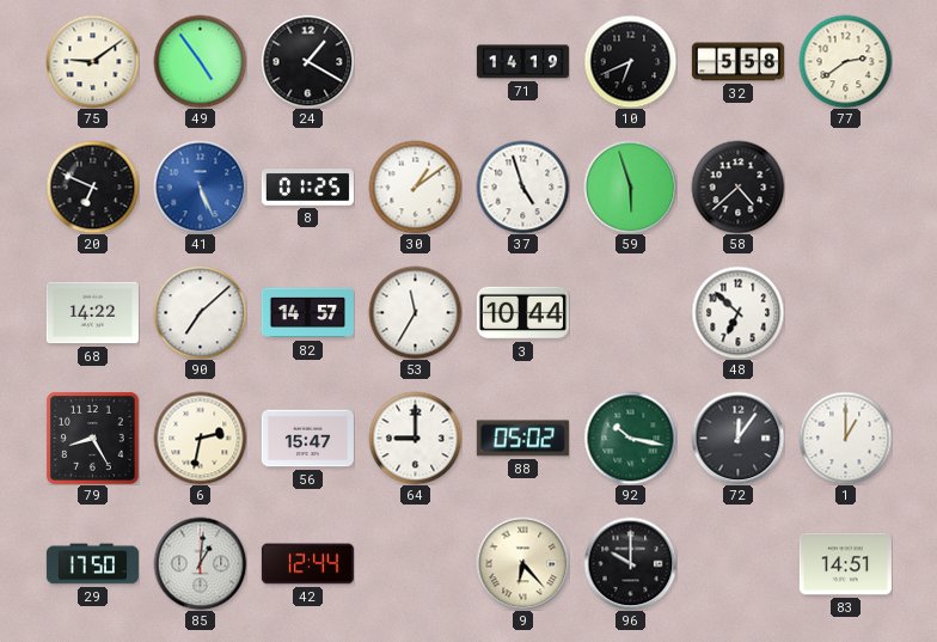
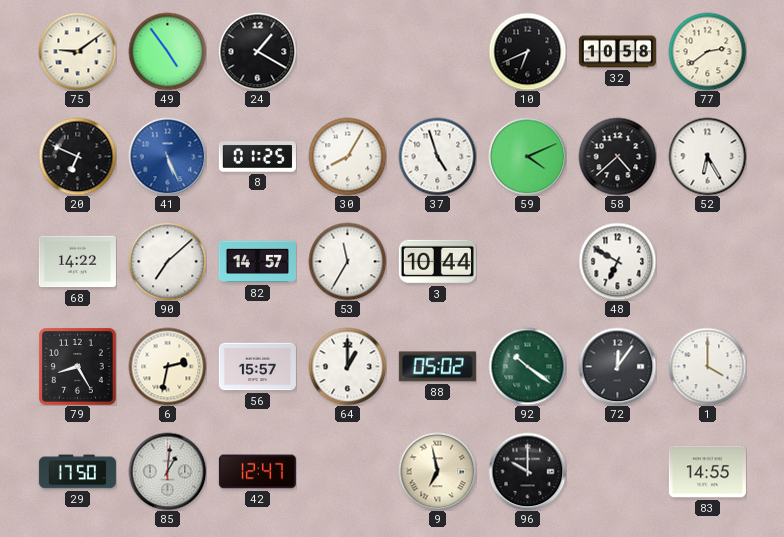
71: 14:19 -> none
32: 5:58 -> 10:58
30: 1:09 -> 8:05
59: 5:57 -> 4:11
52: none -> 6:25
48: 6:52 -> 6:50
56: 15:47 -> 15:57
64: 9:00 -> 1:00
92: 10:17 -> 10:21
1: 1:00 -> 4:00
42: 12:44 -> 12:47
9: 6:23 -> 6:58
83: 14:51 -> 14:55
